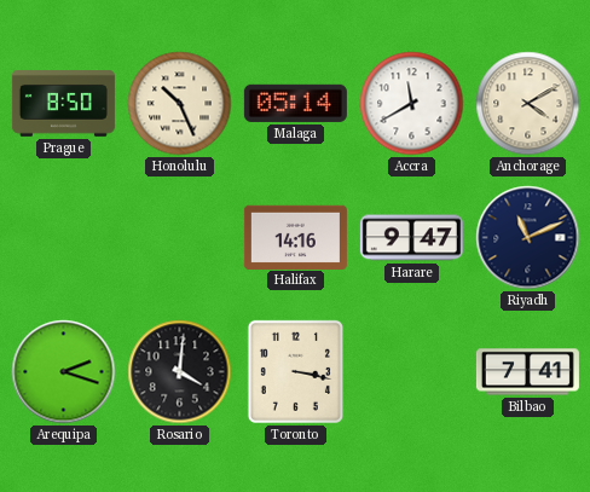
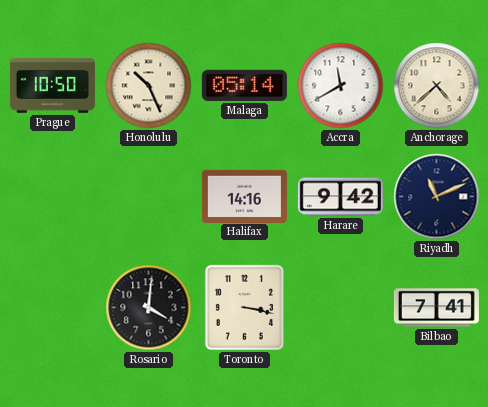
Prague: 8:50 -> 10:50
Anchorage: 4:10 -> 4:38
Harare: 9:47 -> 9:42
Arequipa: 2:18 -> none
